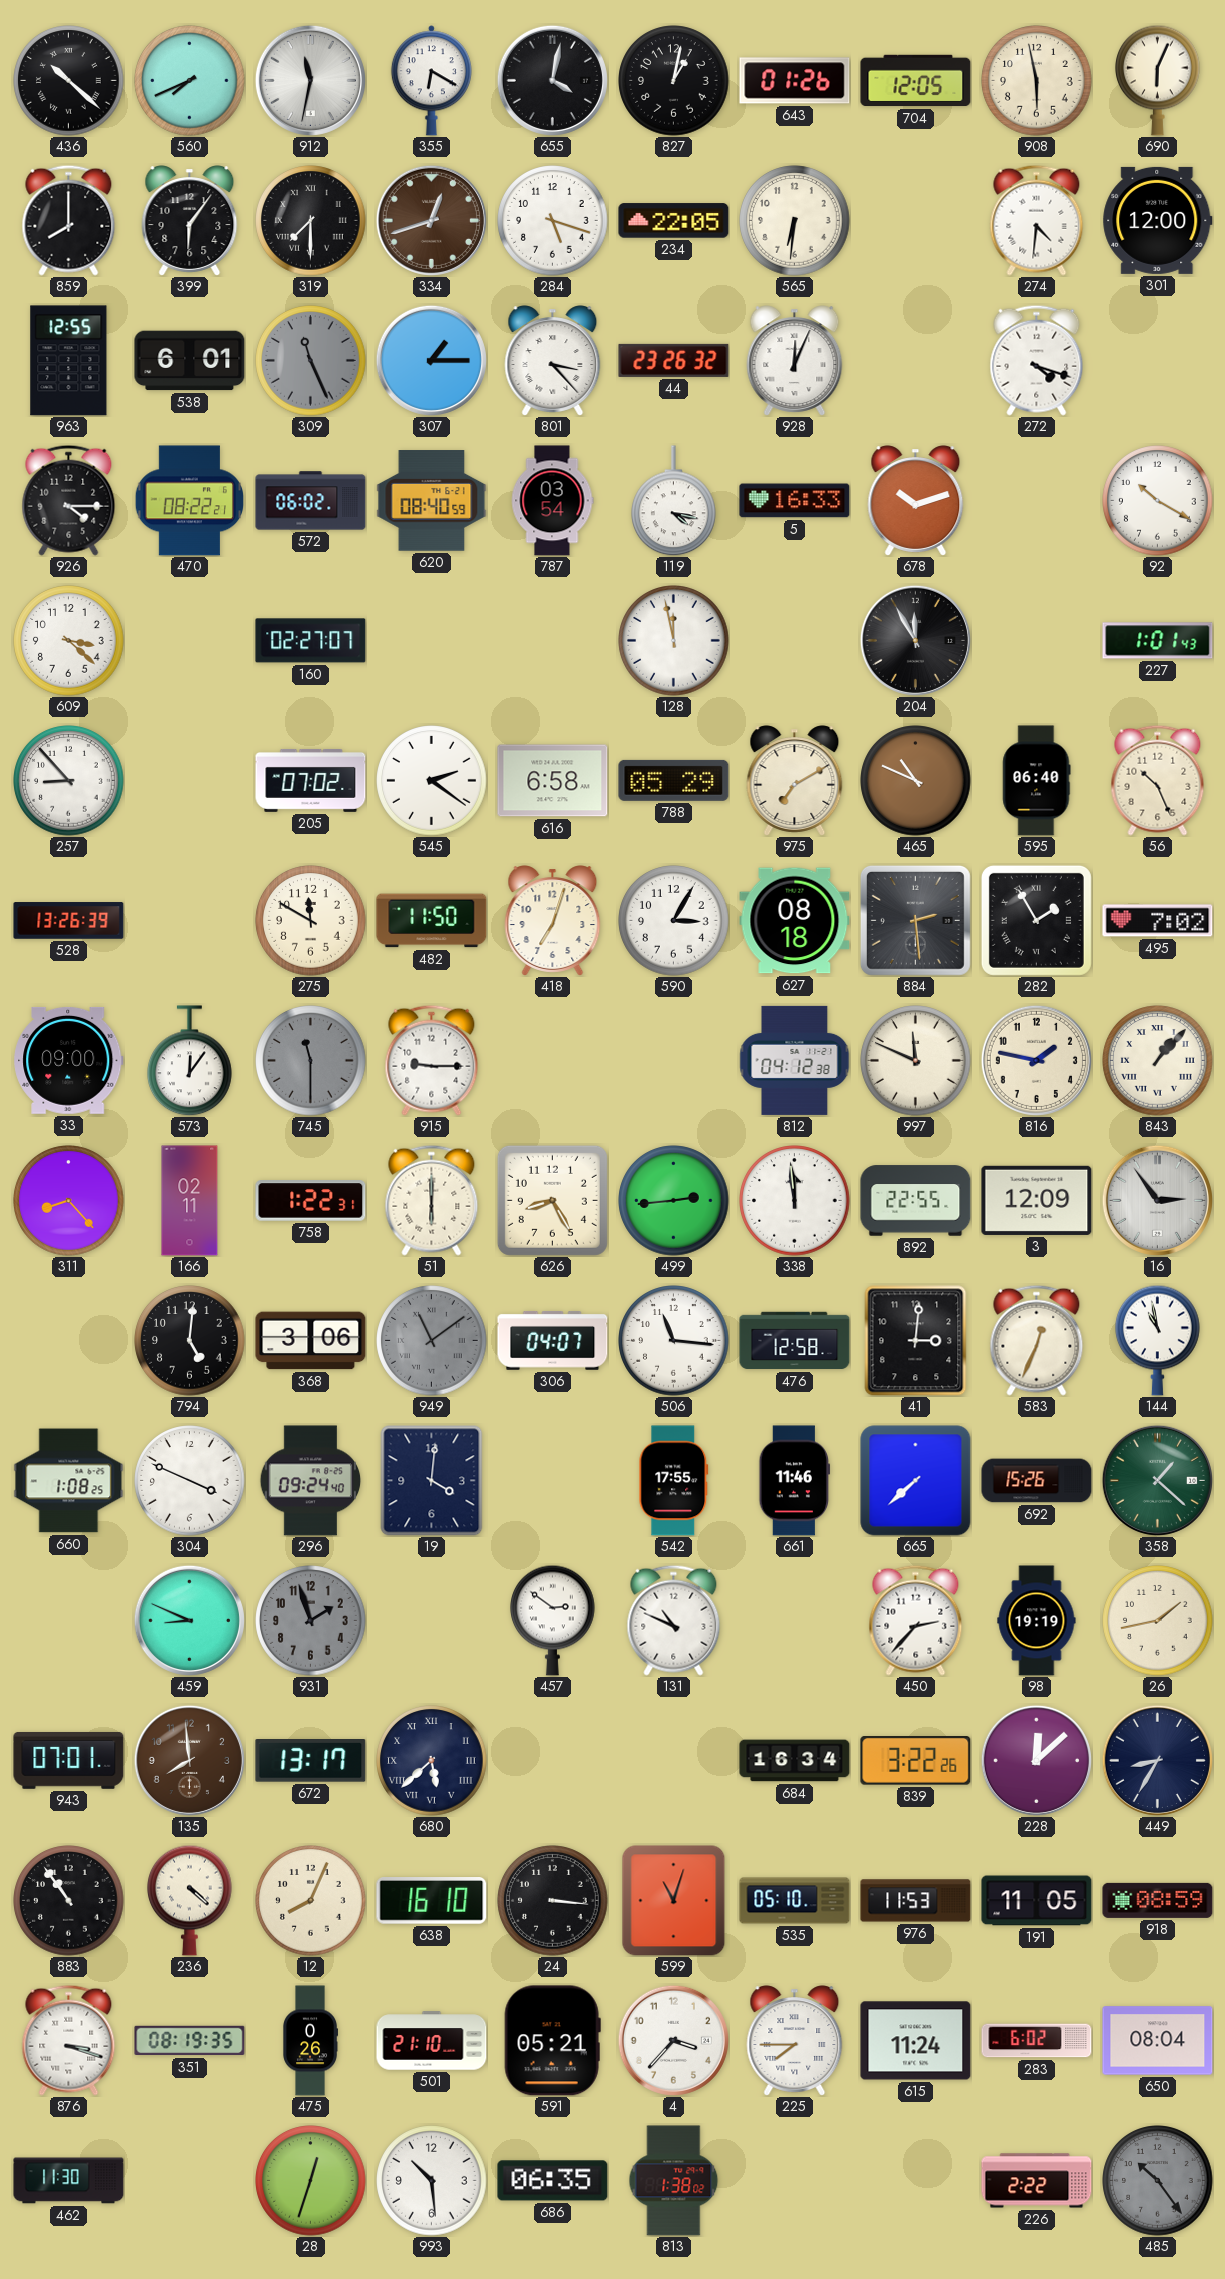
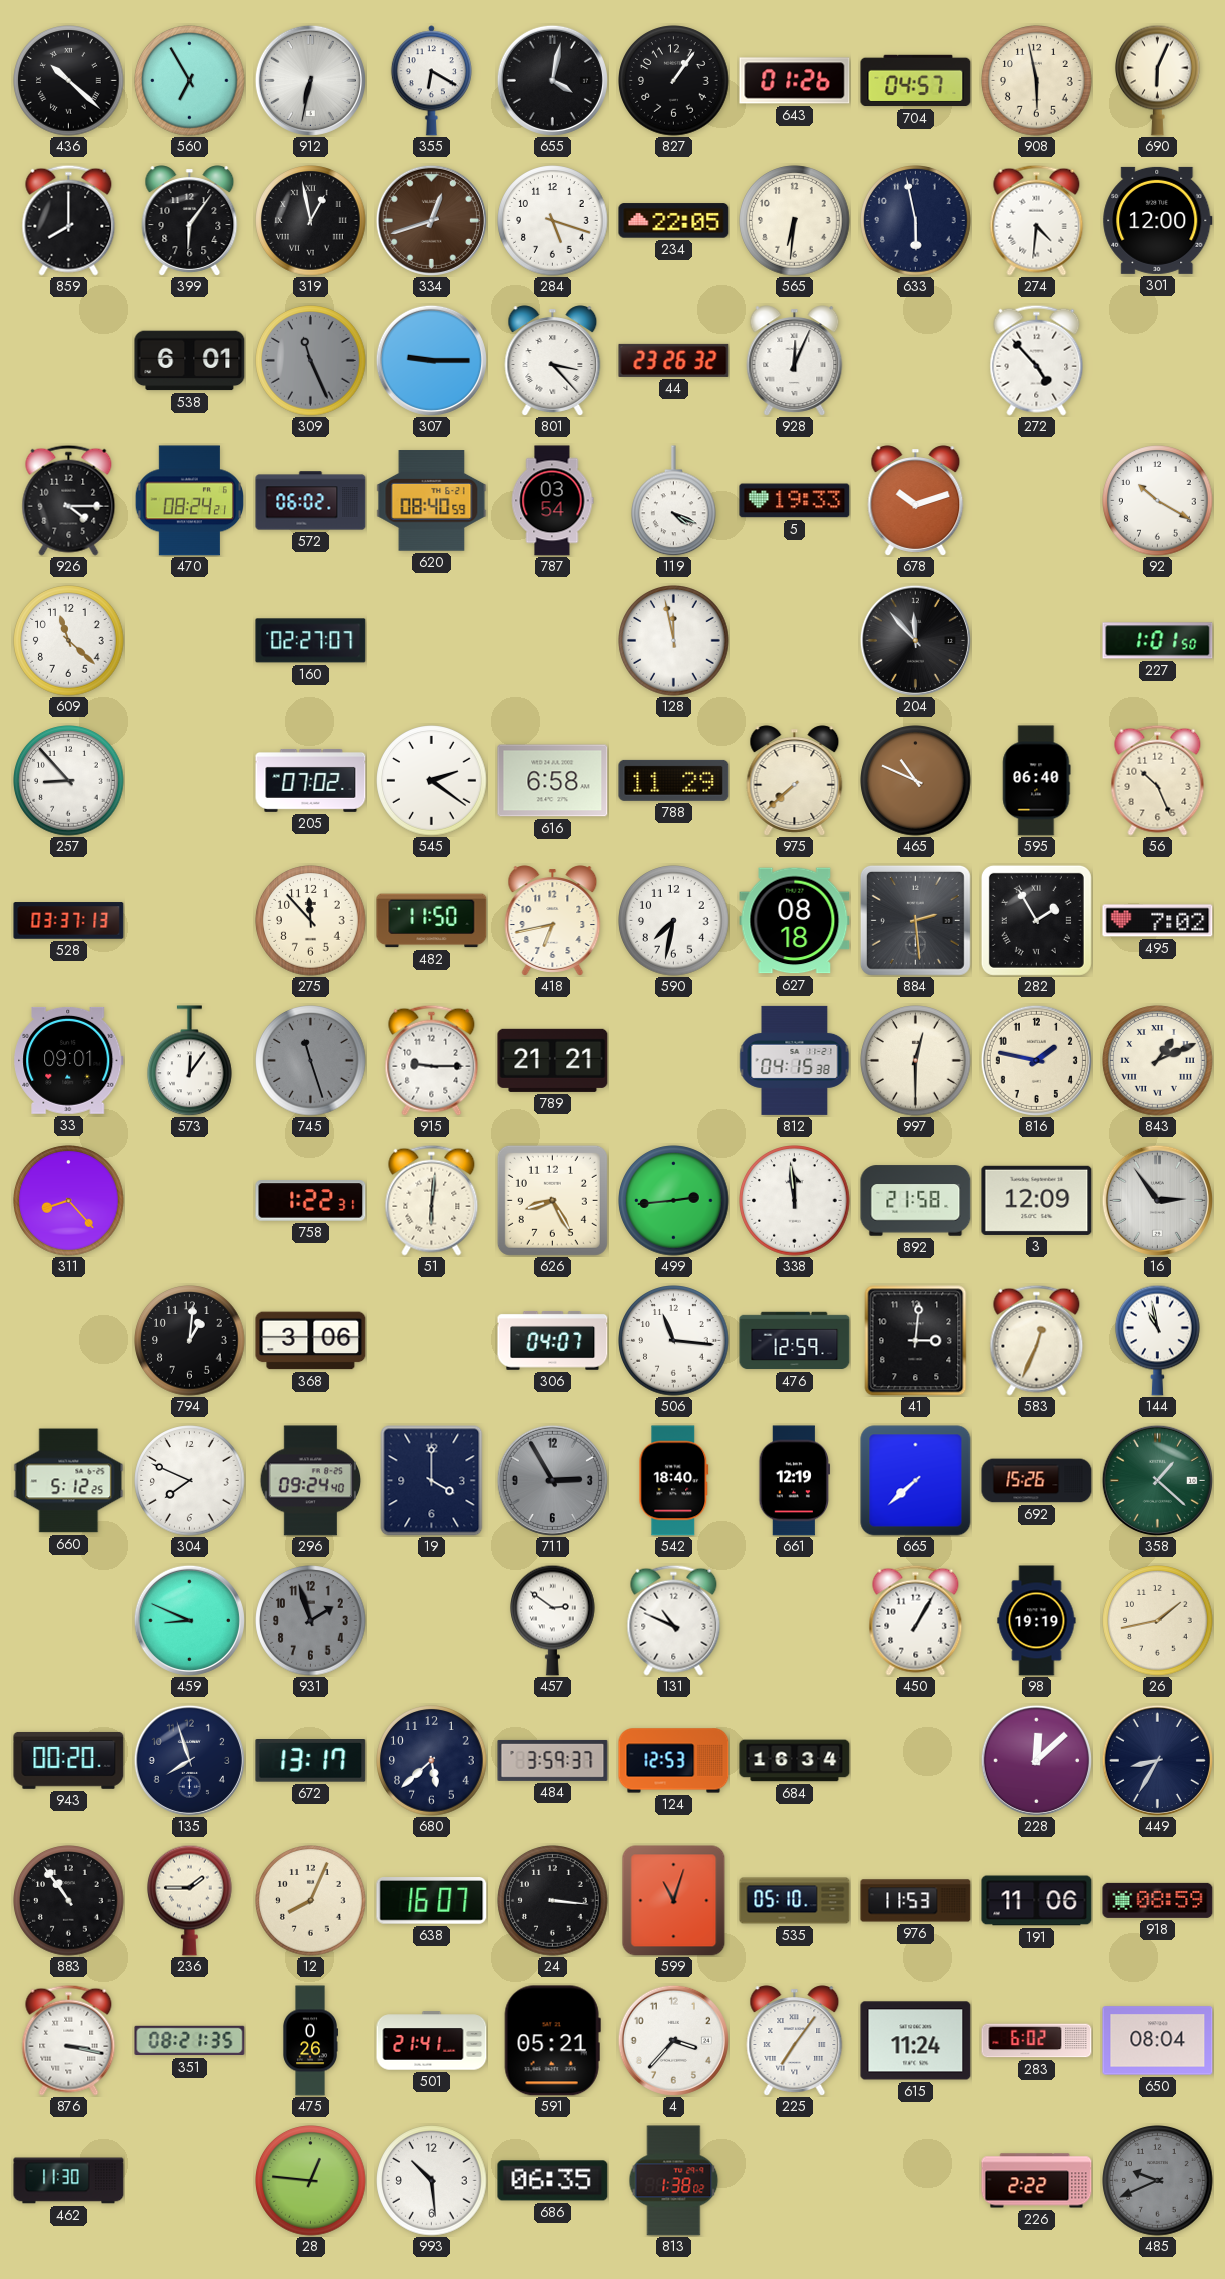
560: 7:41 -> 6:55
912: 11:32 -> 6:32
827: 1:02 -> 1:06
704: 12:05 -> 04:57
319: 7:30 -> 12:58
633: none -> 5:58
963: 12:55 -> none
307: 1:15 -> 9:15
272: 4:18 -> 4:53
470: 08:22 -> 08:24
119: 4:17 -> 4:19
5: 16:33 -> 19:33
609: 3:22 -> 11:22
204: 11:55 -> 11:53
227: 1:01:43 -> 1:01:50
788: 05:29 -> 11:29
975: 7:10 -> 7:38
528: 13:26 -> 03:37
275: 11:50 -> 11:53
418: 7:03 -> 6:43
590: 3:05 -> 7:32
33: 09:00 -> 09:01
745: 11:30 -> 11:27
789: none -> 21:21
812: 04:12 -> 04:15
997: 11:49 -> 12:30
843: 1:07 -> 1:11
166: 02:11 -> none
51: 6:00 -> 6:01
892: 22:55 -> 21:58
794: 5:01 -> 1:01
949: 11:09 -> none
476: 12:58 -> 12:59
660: 1:08 -> 5:12
304: 3:49 -> 7:49
19: 4:01 -> 4:00
711: none -> 2:55
542: 17:55 -> 18:40
661: 11:46 -> 12:19
450: 2:37 -> 1:05
943: 07:01 -> 00:20
135: 7:59 -> 7:57
135 dial: brown -> navy
680 numerals: Roman -> Arabic
484: none -> 3:59
124: none -> 12:53
839: 3:22 -> none
236: 4:22 -> 1:45
638: 16:10 -> 16:07
191: 11:05 -> 11:06
876: 3:18 -> 3:17
351: 08:19 -> 08:21
501: 21:10 -> 21:41
225: 7:45 -> 7:06
28: 12:33 -> 12:46
485: 10:24 -> 9:41
